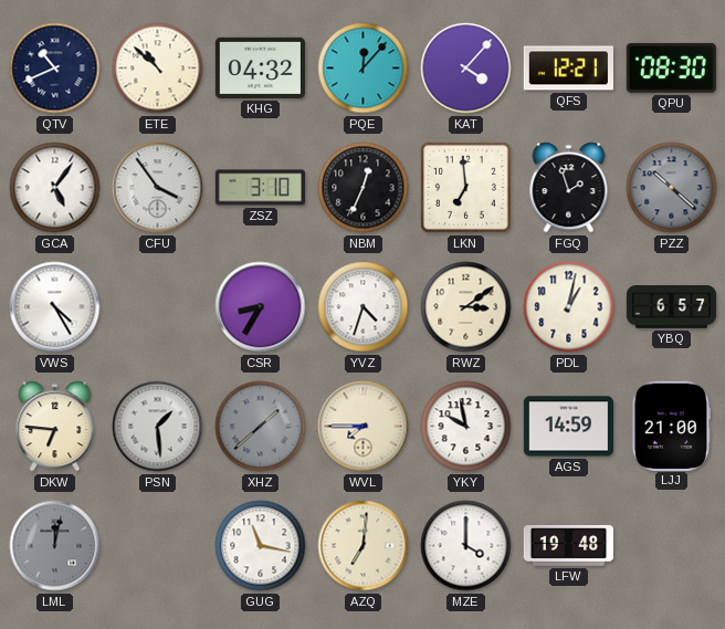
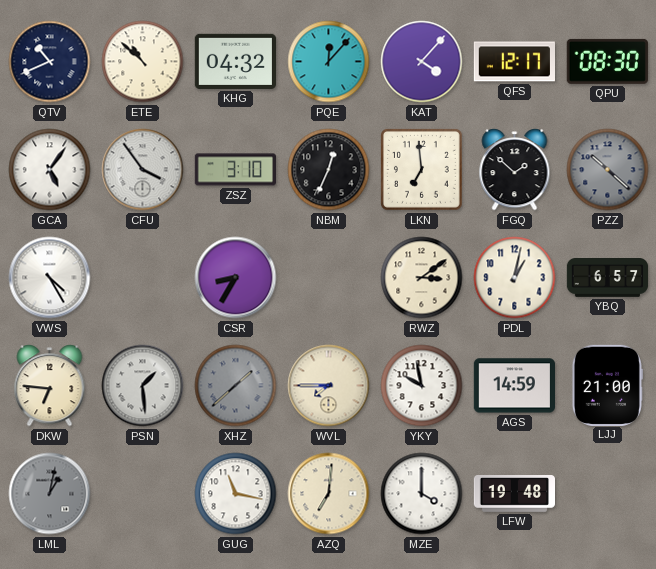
QFS: 12:21 -> 12:17
FGQ: 1:57 -> 1:52
YVZ: 4:33 -> none
LML: 12:02 -> 1:02
